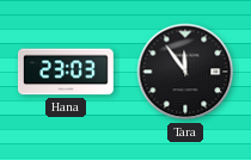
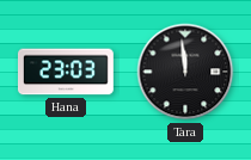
Tara: 11:54 -> 11:59
